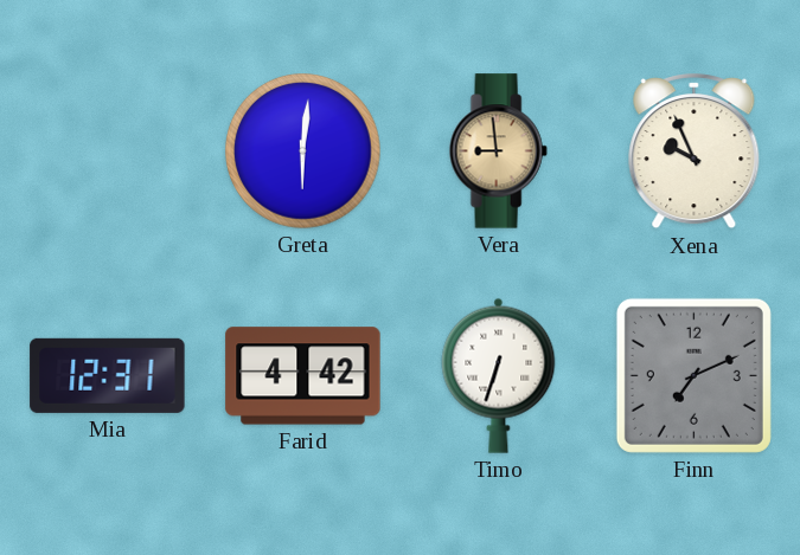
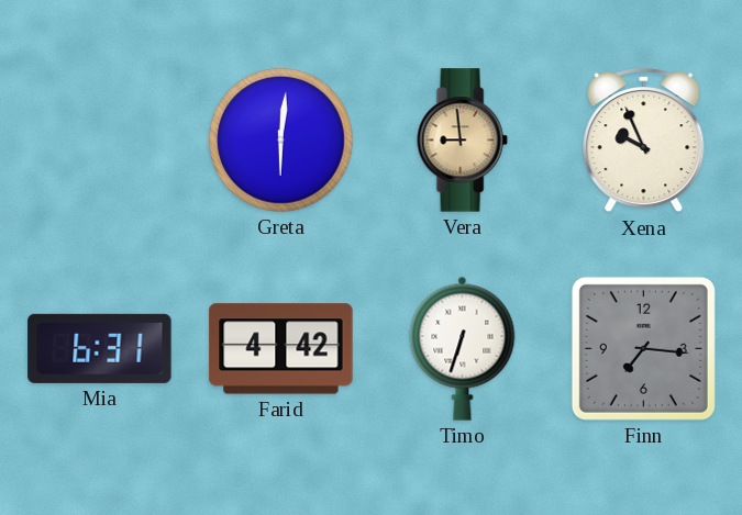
Mia: 12:31 -> 6:31
Finn: 7:11 -> 7:16
